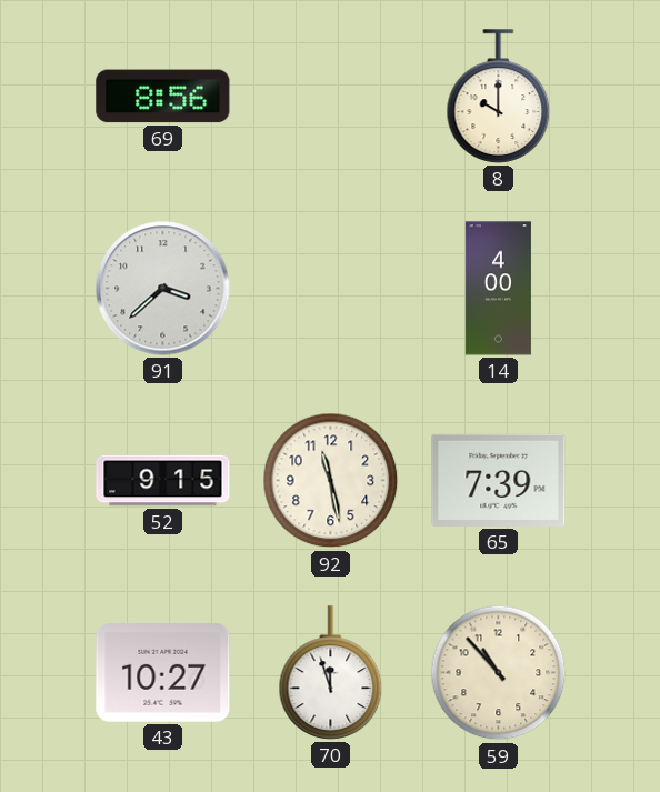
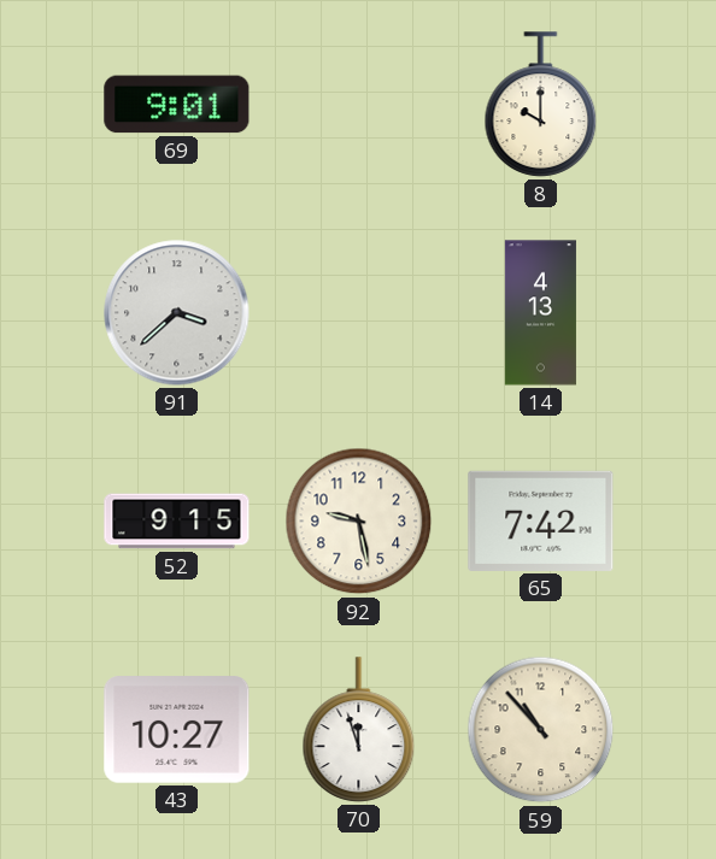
69: 8:56 -> 9:01
14: 4:00 -> 4:13
92: 11:28 -> 9:28
65: 7:39 -> 7:42
